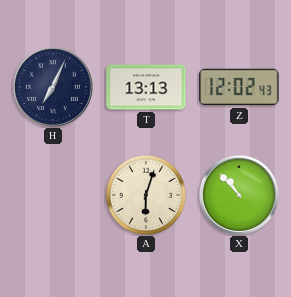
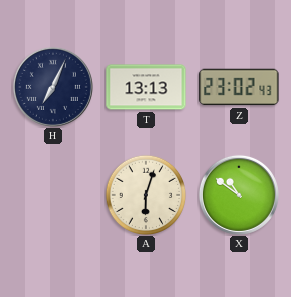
Z: 12:02 -> 23:02
X: 10:53 -> 10:51
